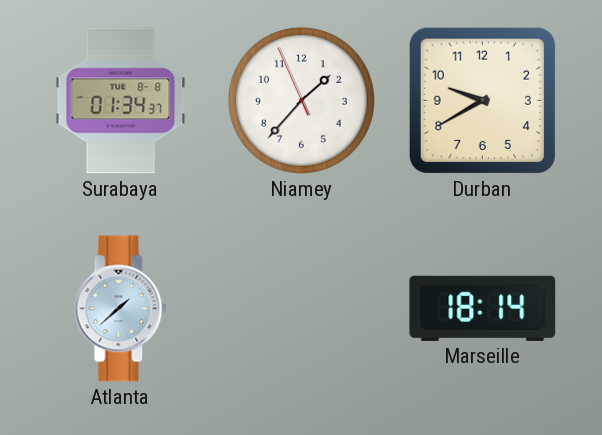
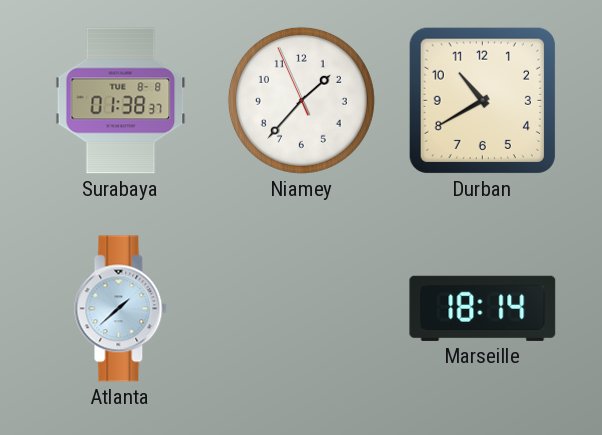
Surabaya: 01:34 -> 01:38
Durban: 9:40 -> 10:40
